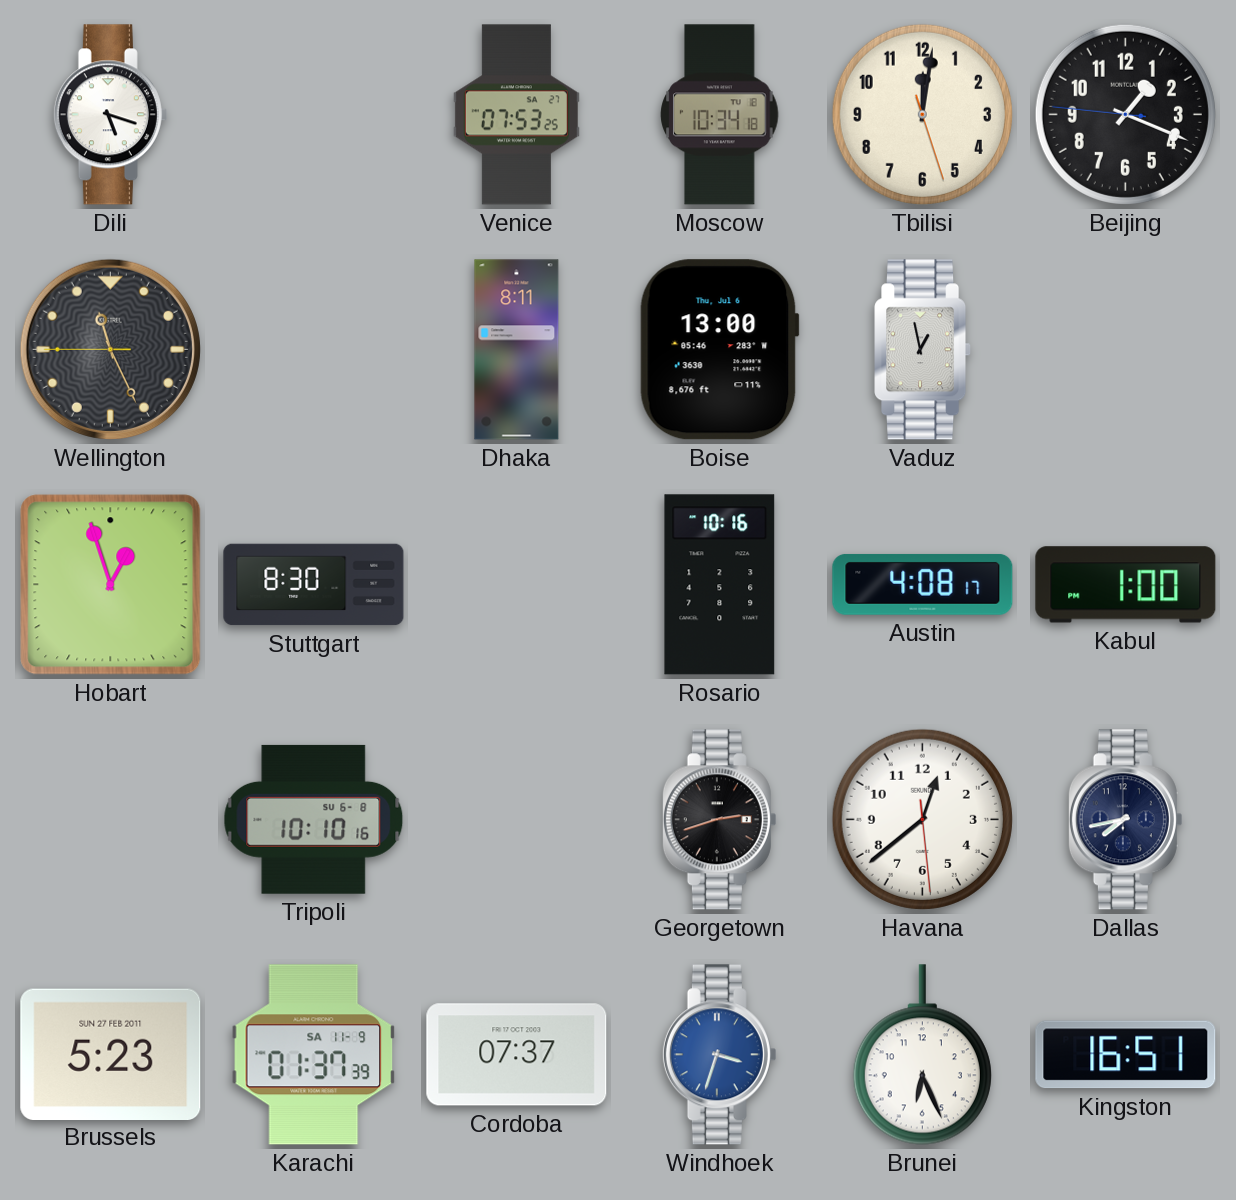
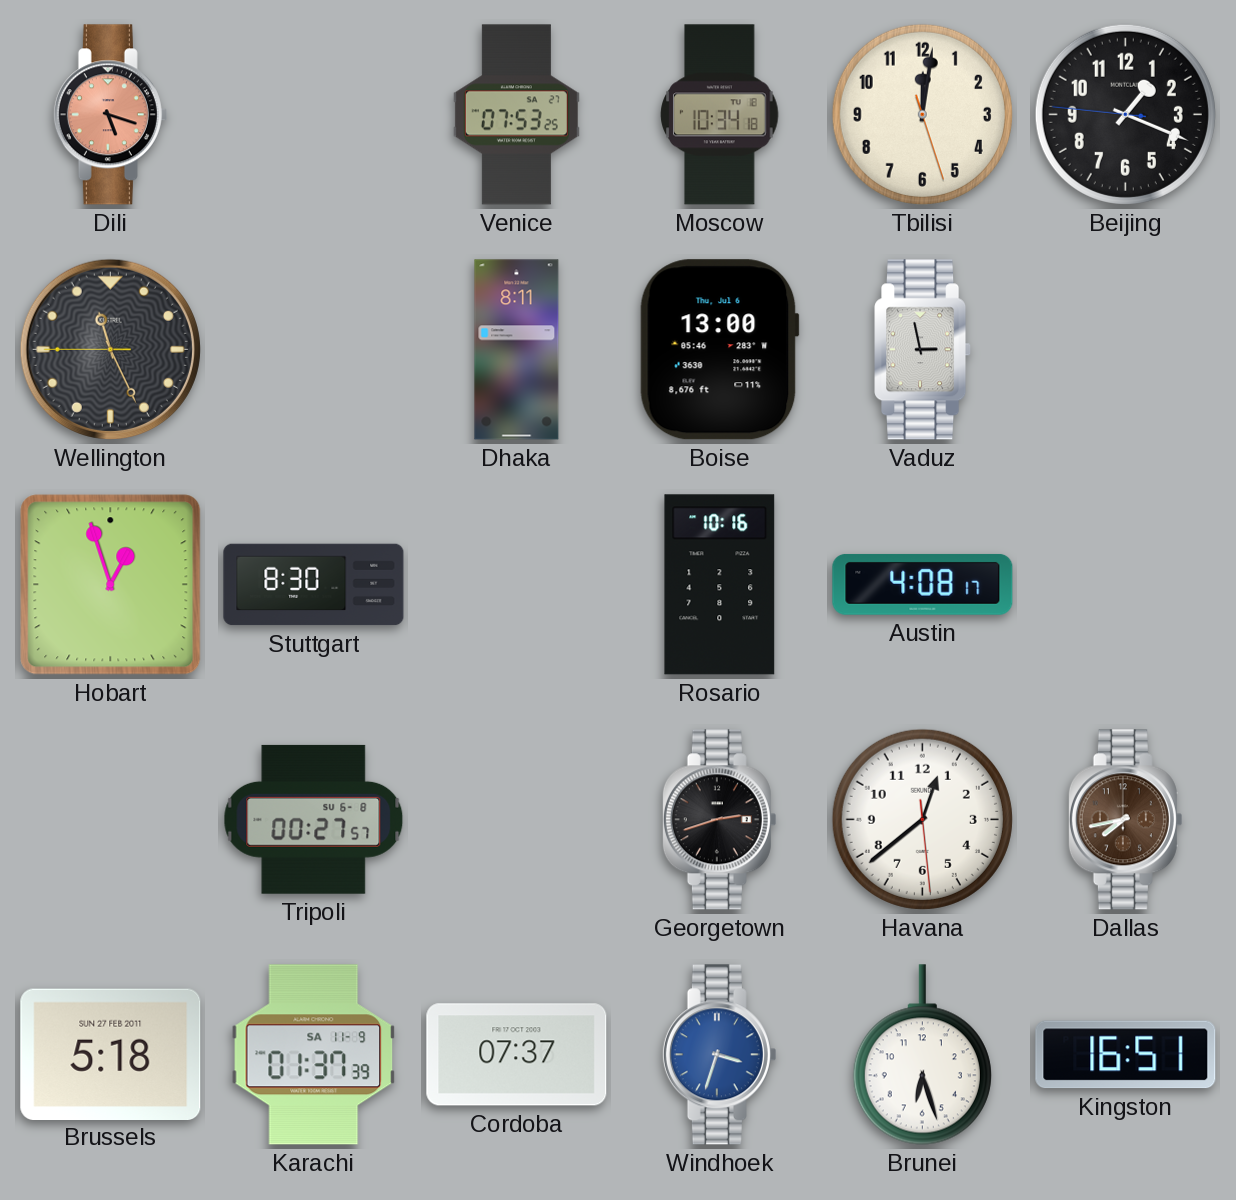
Dili dial: white -> salmon
Vaduz: 12:58 -> 2:58
Kabul: 1:00 -> none
Tripoli: 10:10 -> 00:27
Dallas dial: navy -> brown
Brussels: 5:23 -> 5:18
Brunei: 6:26 -> 6:27
